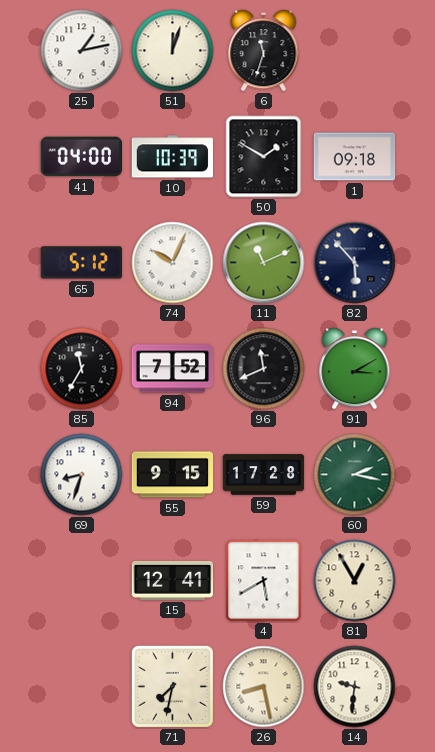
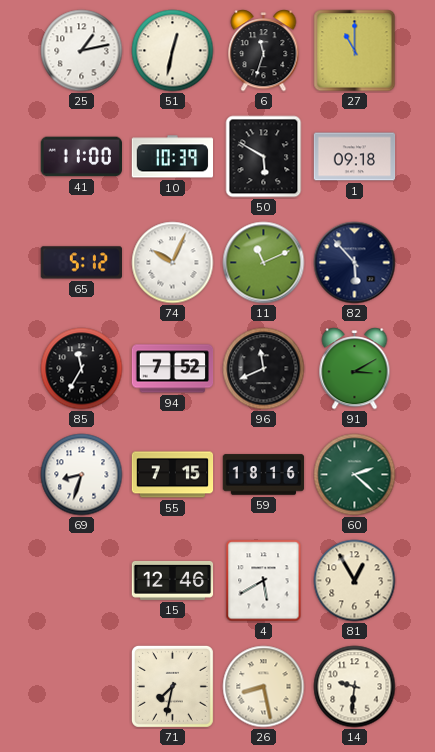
51: 12:03 -> 12:32
27: none -> 11:00
41: 04:00 -> 11:00
50: 1:50 -> 5:50
55: 9:15 -> 7:15
59: 17:28 -> 18:16
60: 2:17 -> 2:22
15: 12:41 -> 12:46
